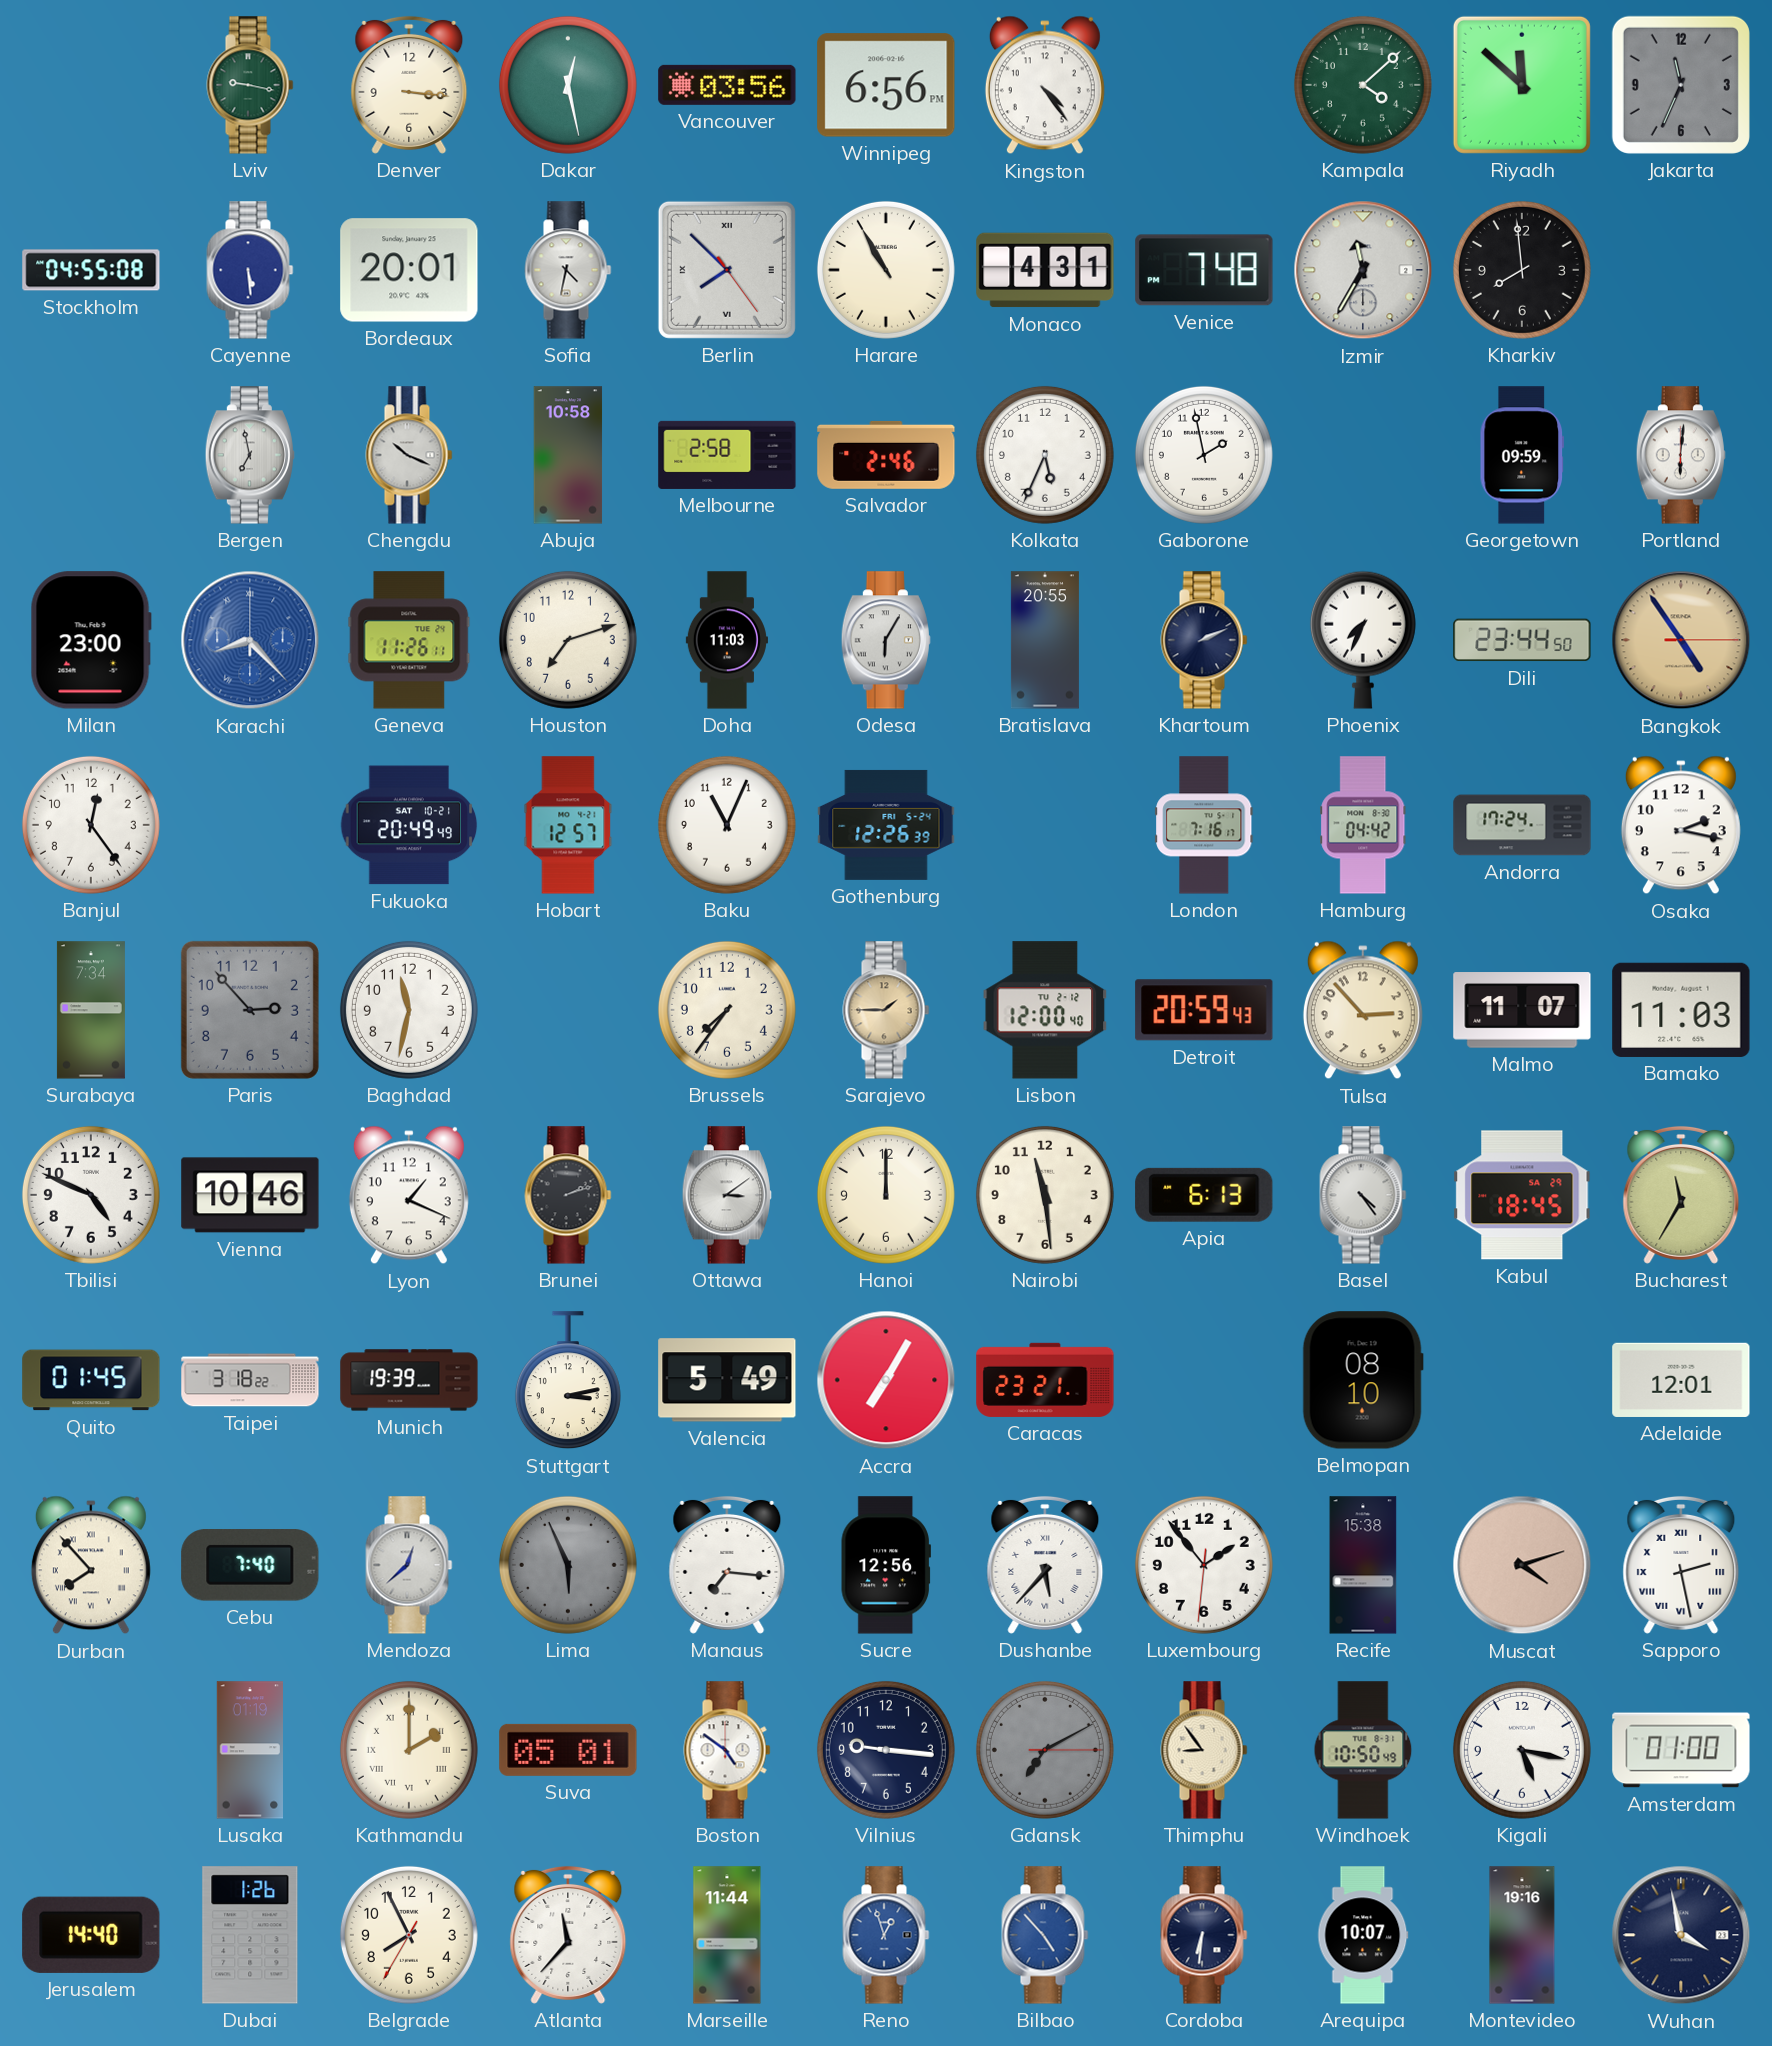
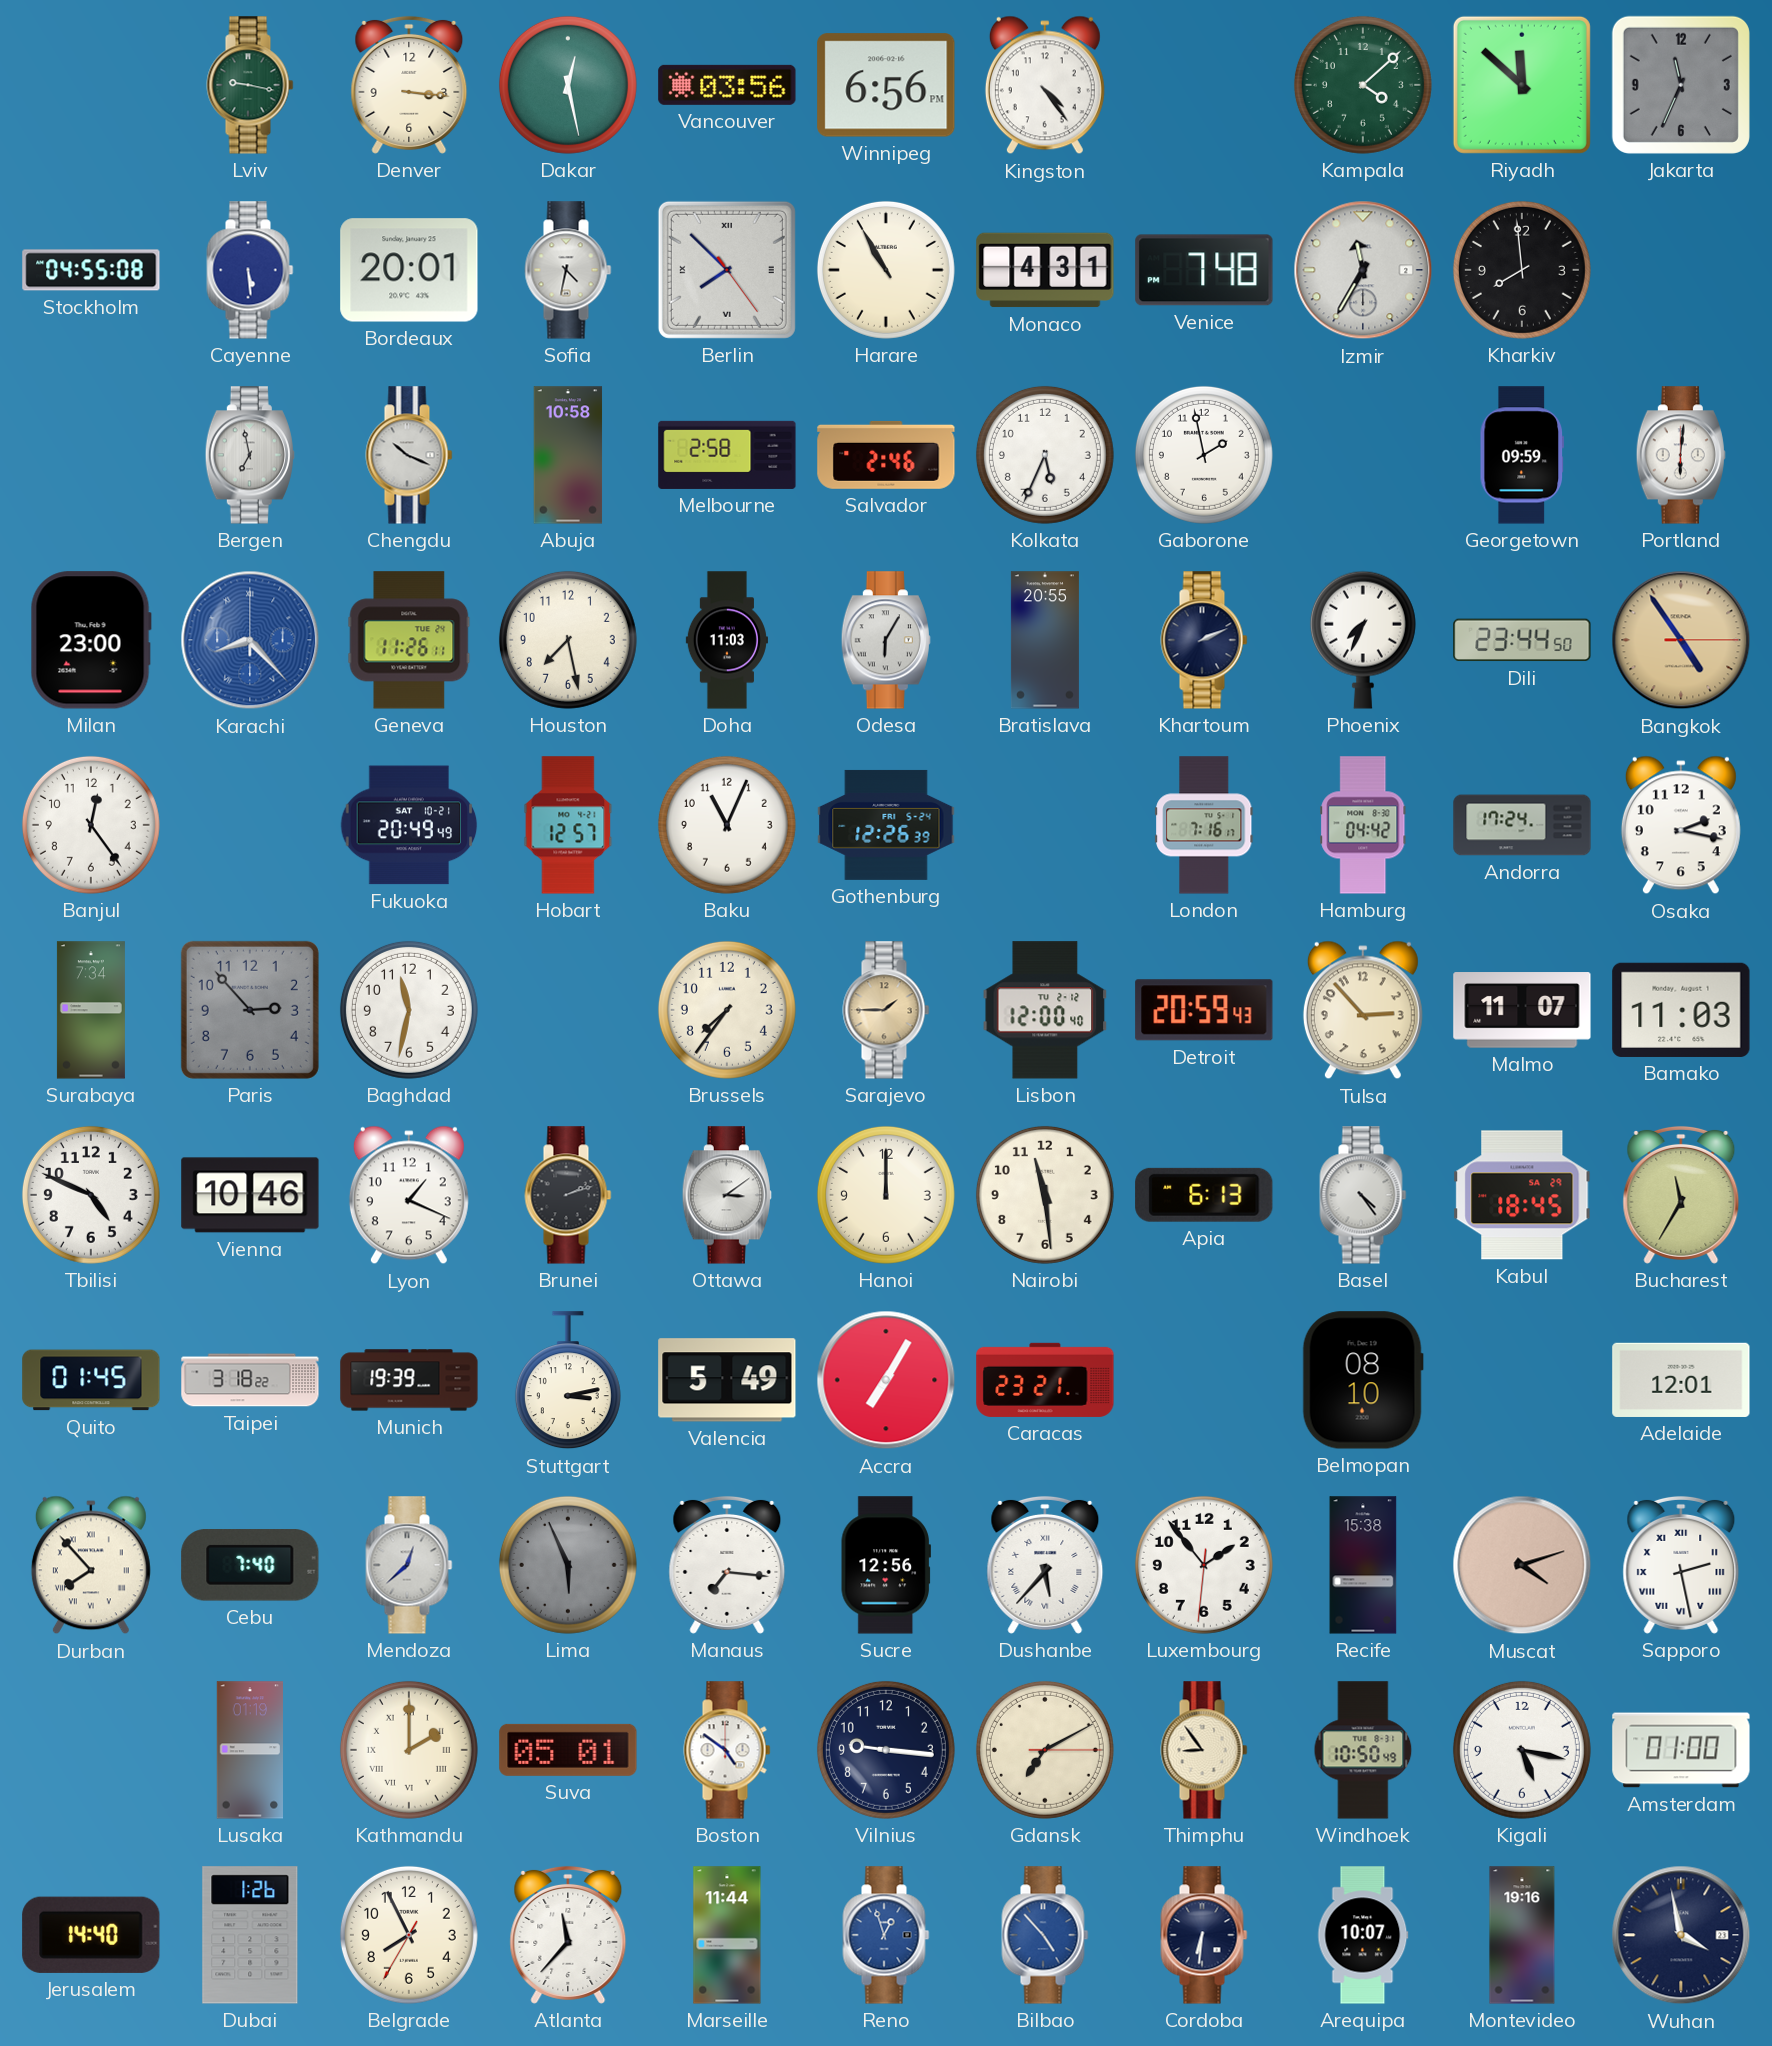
Houston: 7:12 -> 7:28
Gdansk dial: grey -> cream
